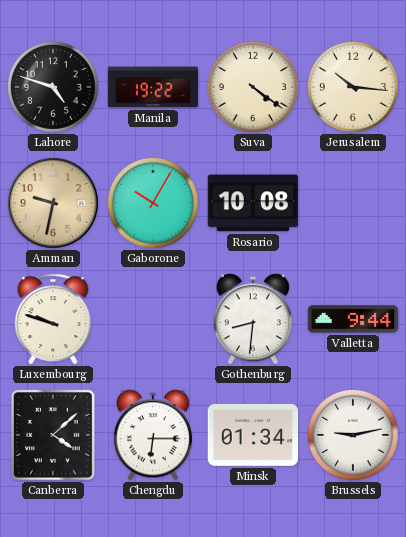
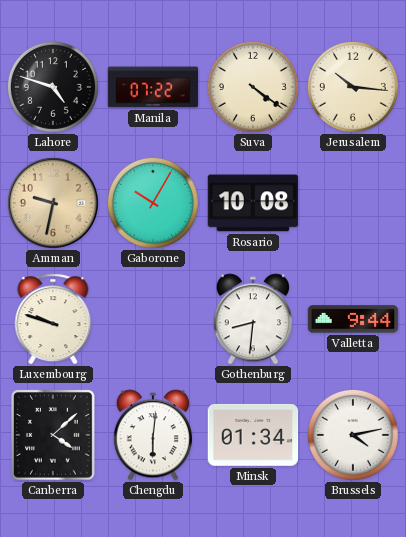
Manila: 19:22 -> 07:22
Chengdu: 6:15 -> 6:01
Brussels: 9:13 -> 4:13
